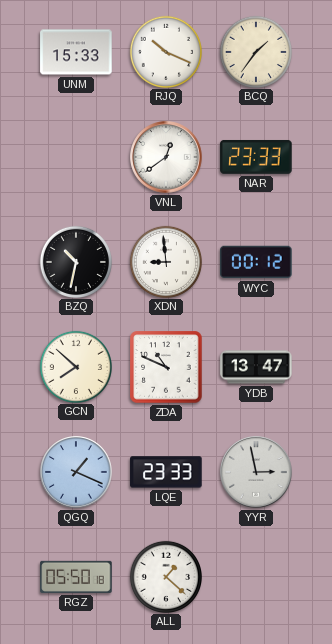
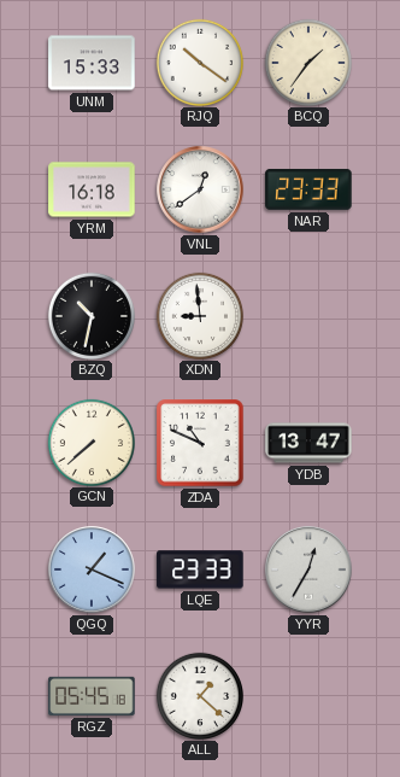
RJQ: 10:19 -> 10:21
YRM: none -> 16:18
WYC: 00:12 -> none
GCN: 7:52 -> 7:38
YYR: 2:58 -> 12:35
RGZ: 05:50 -> 05:45
